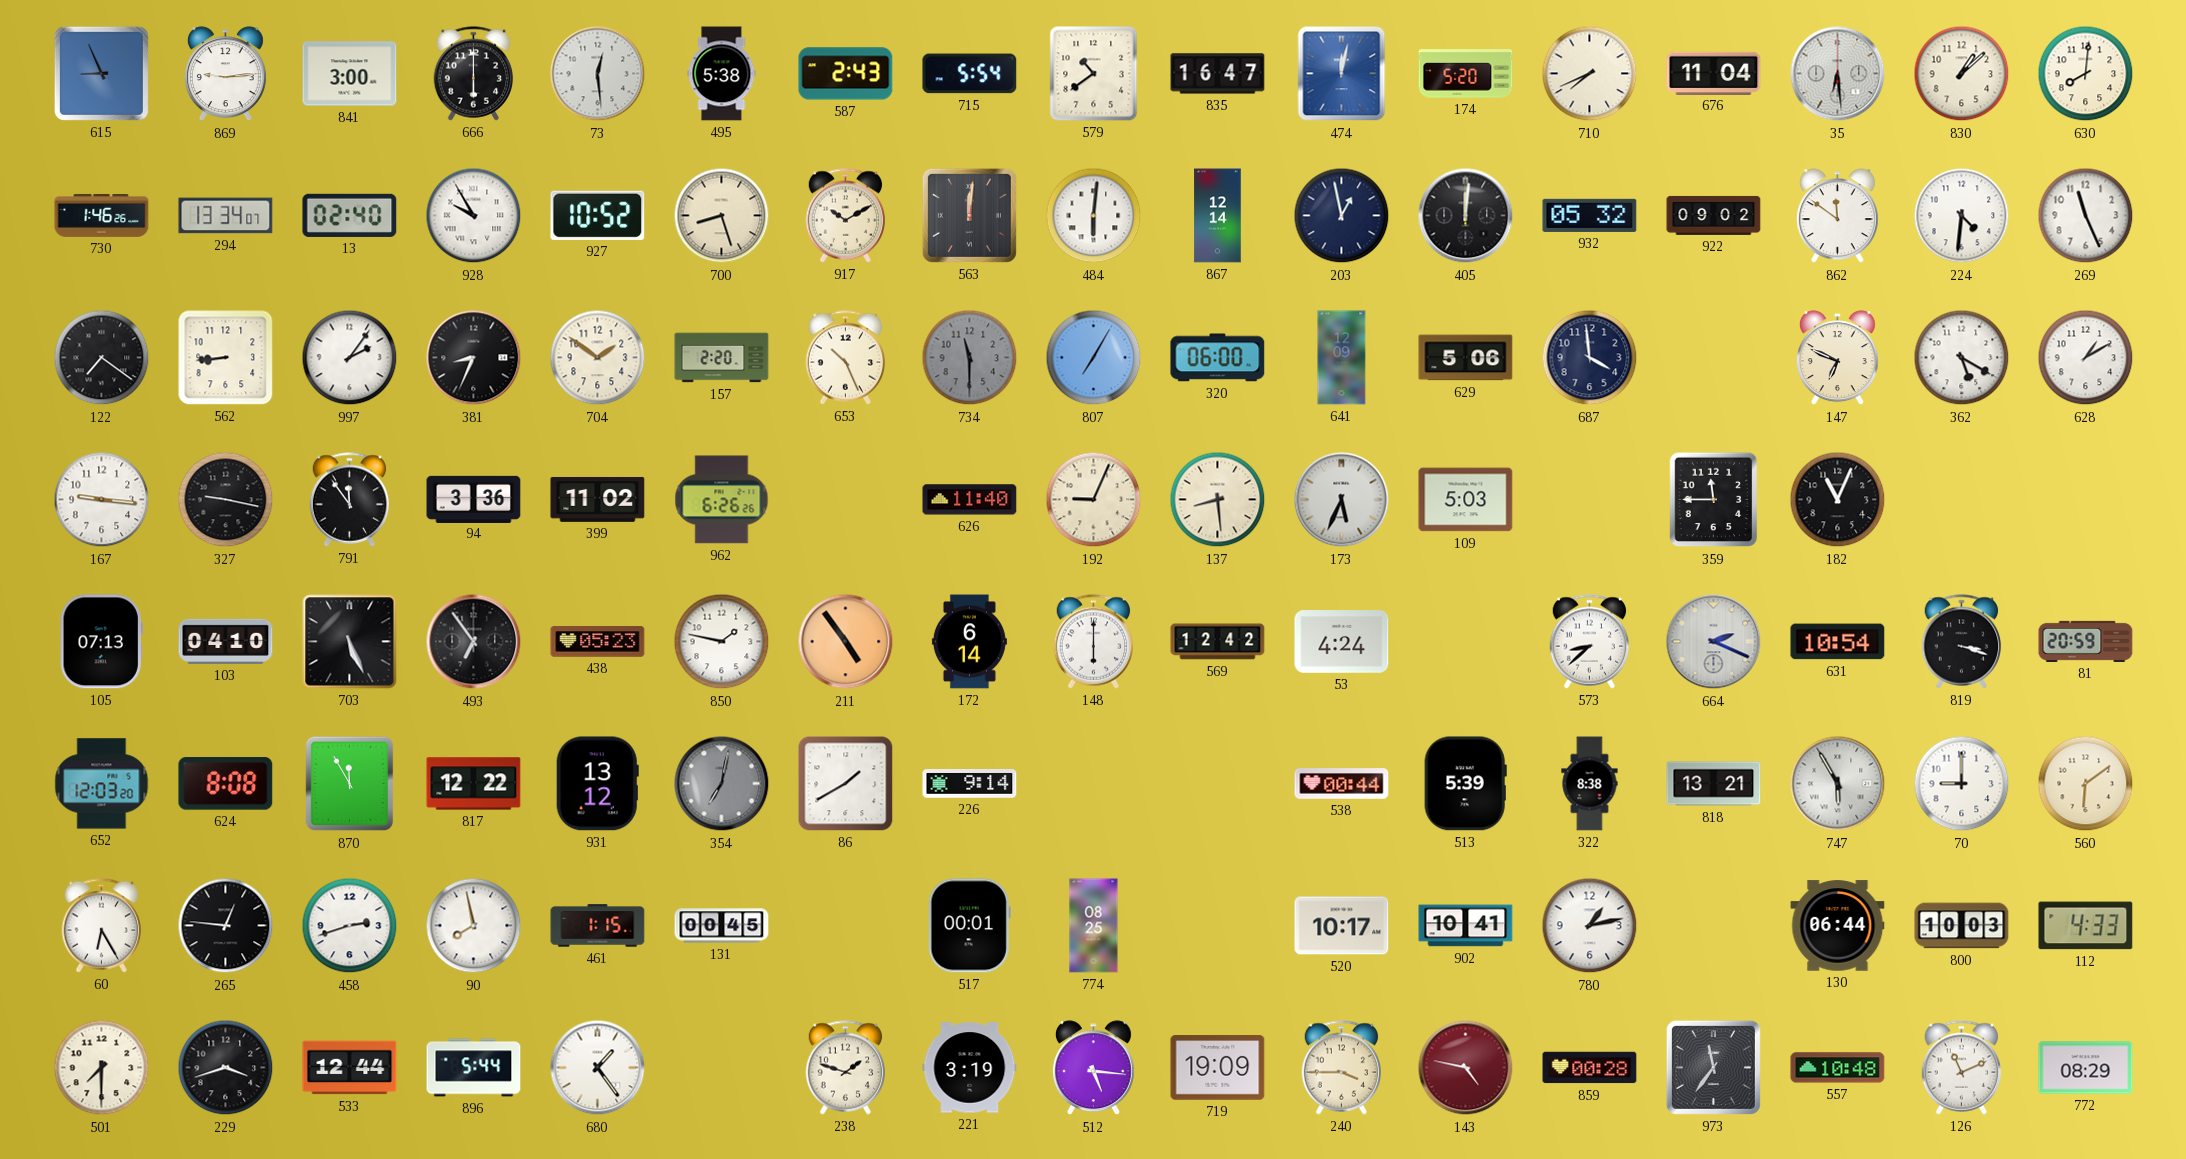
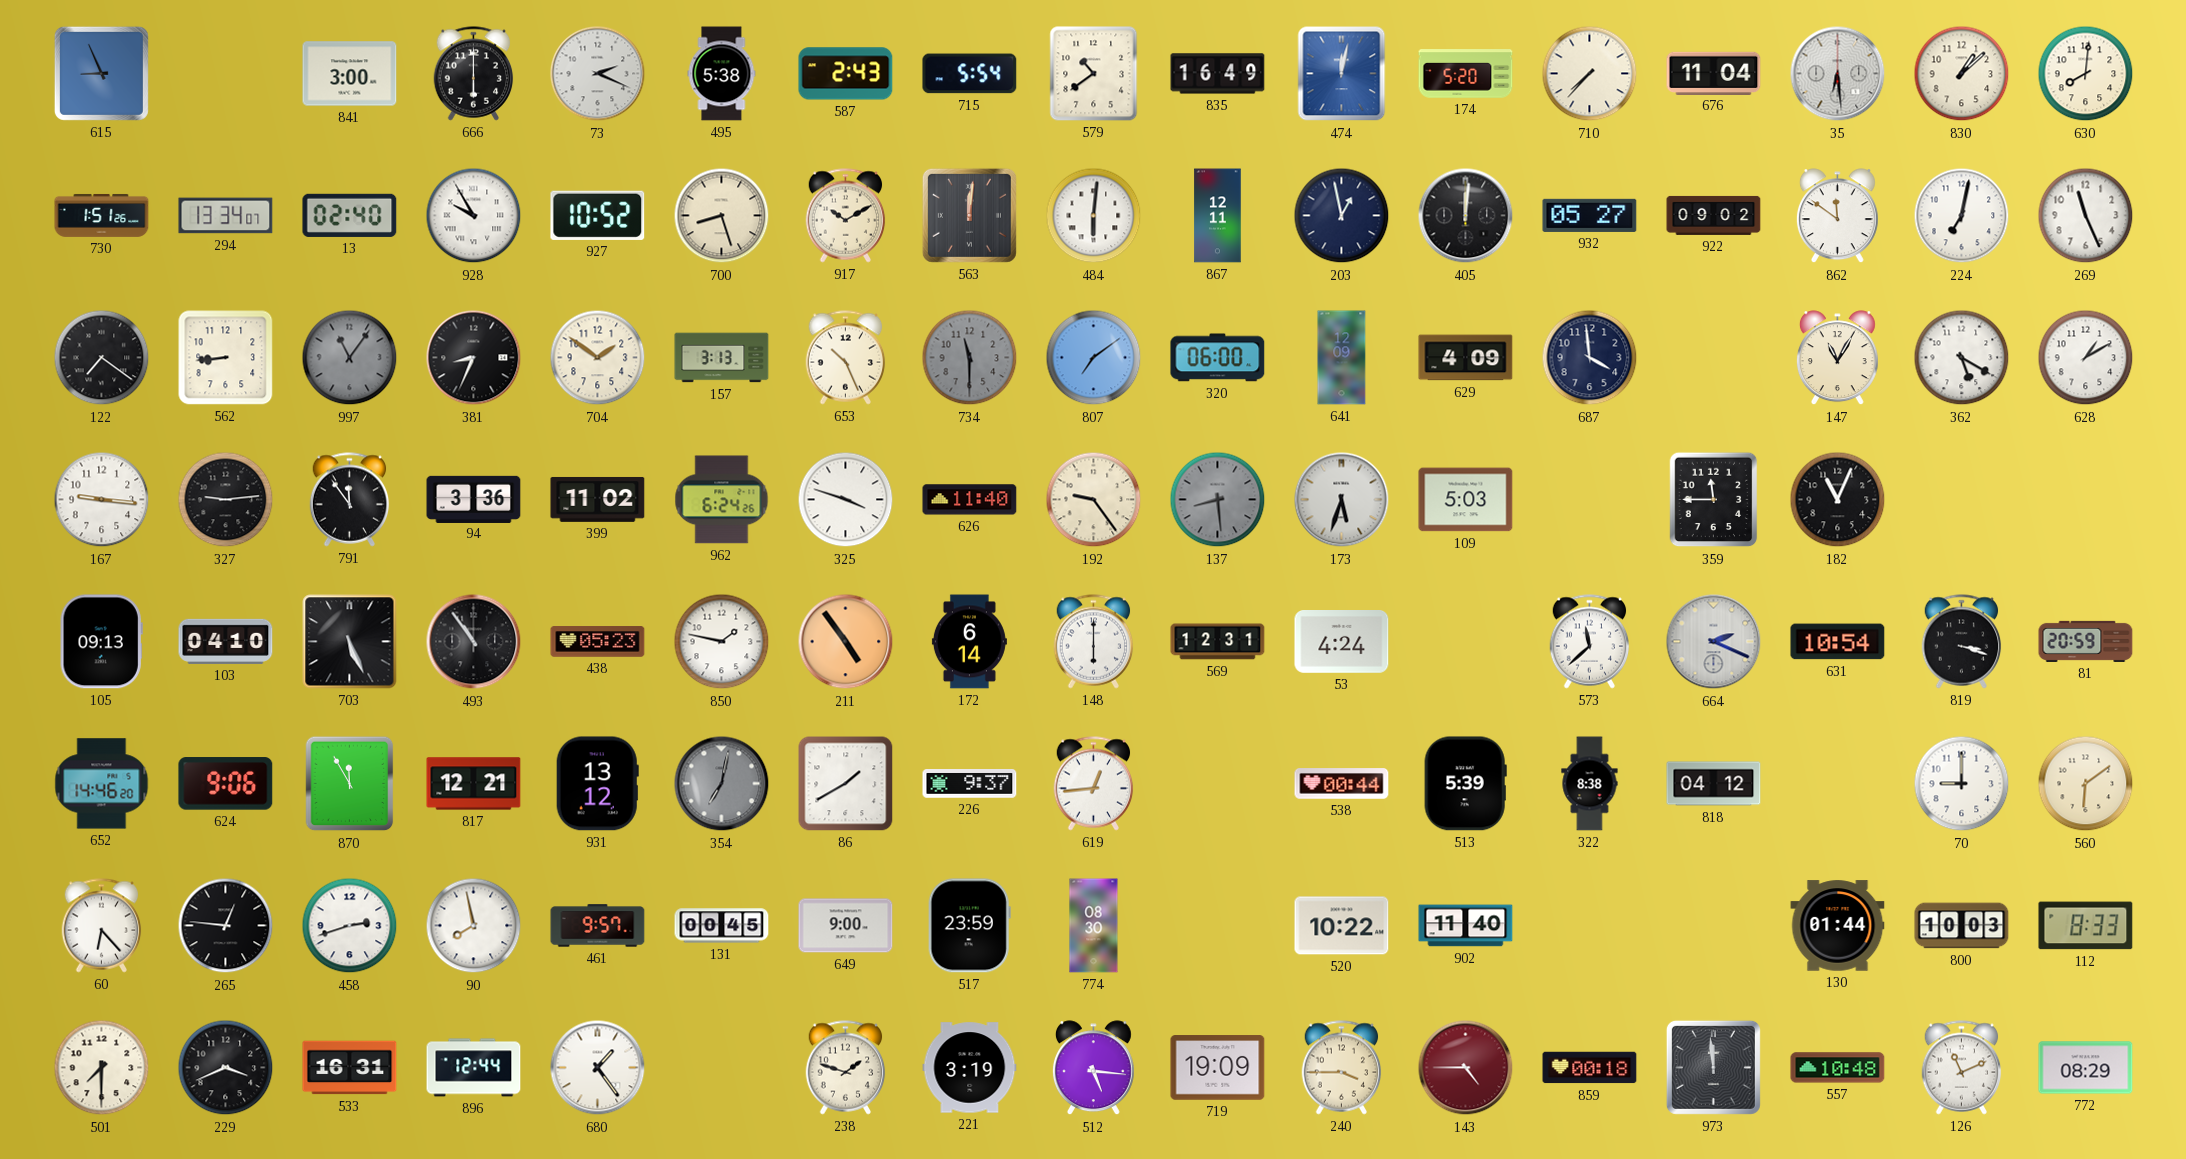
869: 9:14 -> none
73: 12:29 -> 2:19
835: 16:47 -> 16:49
710: 7:41 -> 7:37
730: 1:46 -> 1:51
867: 12:14 -> 12:11
932: 05:32 -> 05:27
224: 4:31 -> 7:02
997: 2:06 -> 11:06
997 dial: white -> grey
157: 2:20 -> 3:13
807: 7:05 -> 7:09
629: 5:06 -> 4:09
147: 6:49 -> 11:05
327: 9:17 -> 9:14
962: 6:26 -> 6:24
325: none -> 3:48
192: 9:04 -> 9:24
137 dial: cream -> grey
173: 5:34 -> 5:33
105: 07:13 -> 09:13
493: 6:54 -> 10:54
569: 12:42 -> 12:31
573: 8:38 -> 11:38
652: 12:03 -> 14:46
624: 8:08 -> 9:06
817: 12:22 -> 12:21
226: 9:14 -> 9:37
619: none -> 12:44
818: 13:21 -> 04:12
747: 5:55 -> none
60: 6:25 -> 6:23
461: 1:15 -> 9:57
649: none -> 9:00
517: 00:01 -> 23:59
774: 08:25 -> 08:30
520: 10:17 -> 10:22
902: 10:41 -> 11:40
780: 1:13 -> none
130: 06:44 -> 01:44
112: 4:33 -> 8:33
229: 3:42 -> 3:41
533: 12:44 -> 16:31
896: 5:44 -> 12:44
143: 4:47 -> 4:45
859: 00:28 -> 00:18
973: 11:36 -> 11:59
